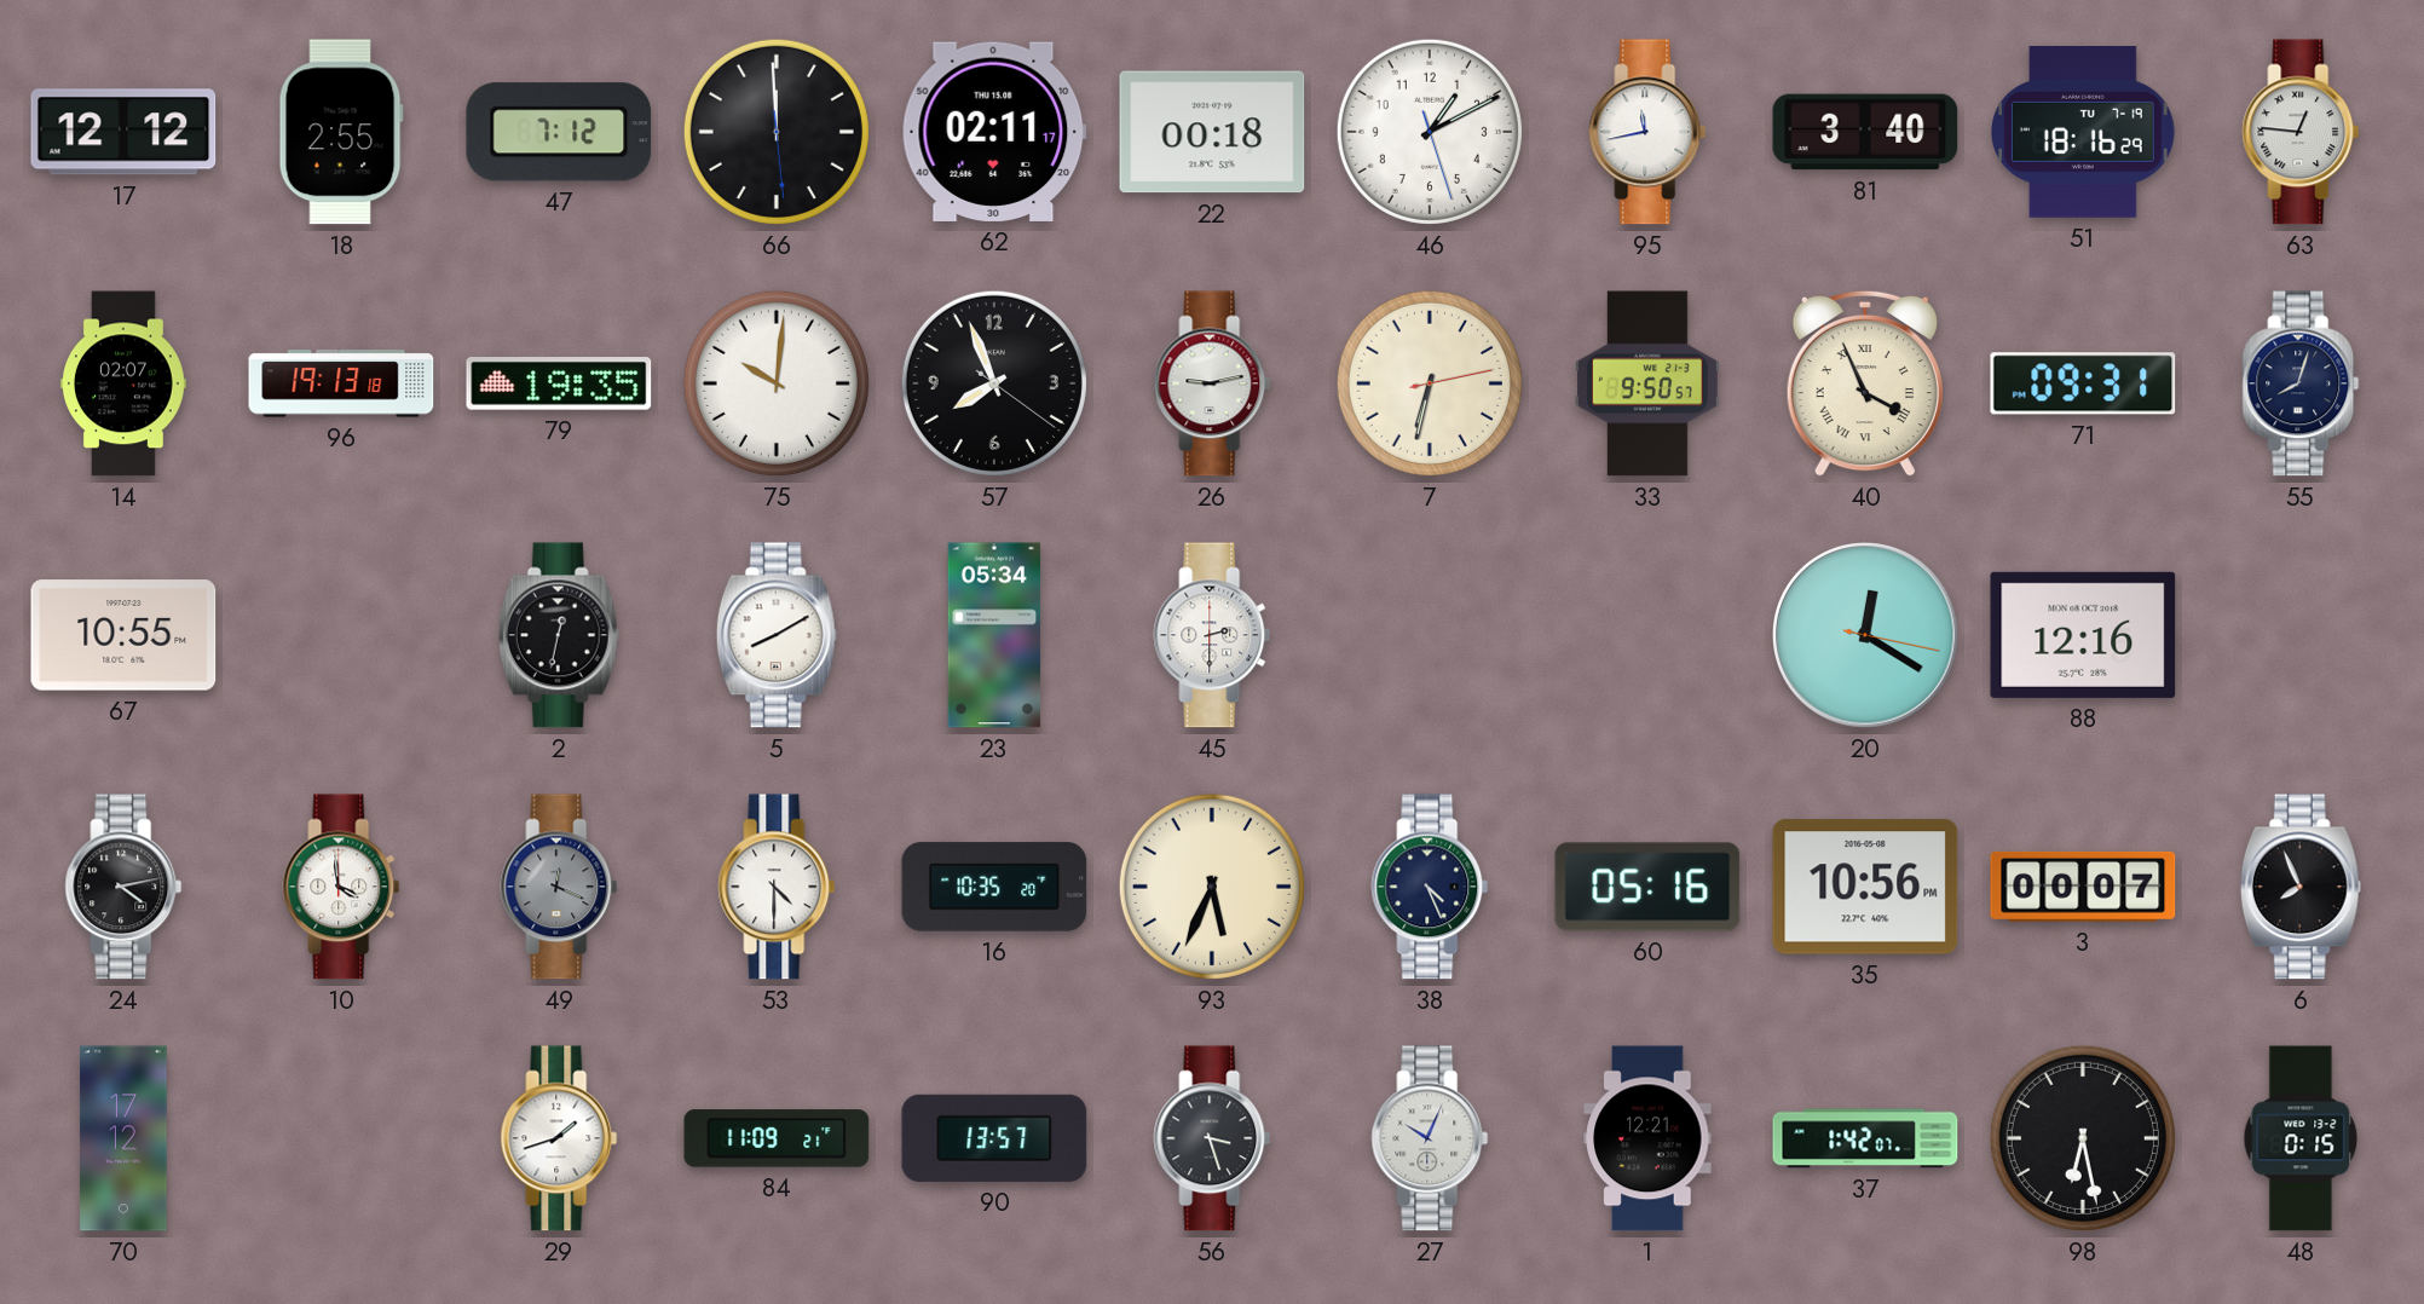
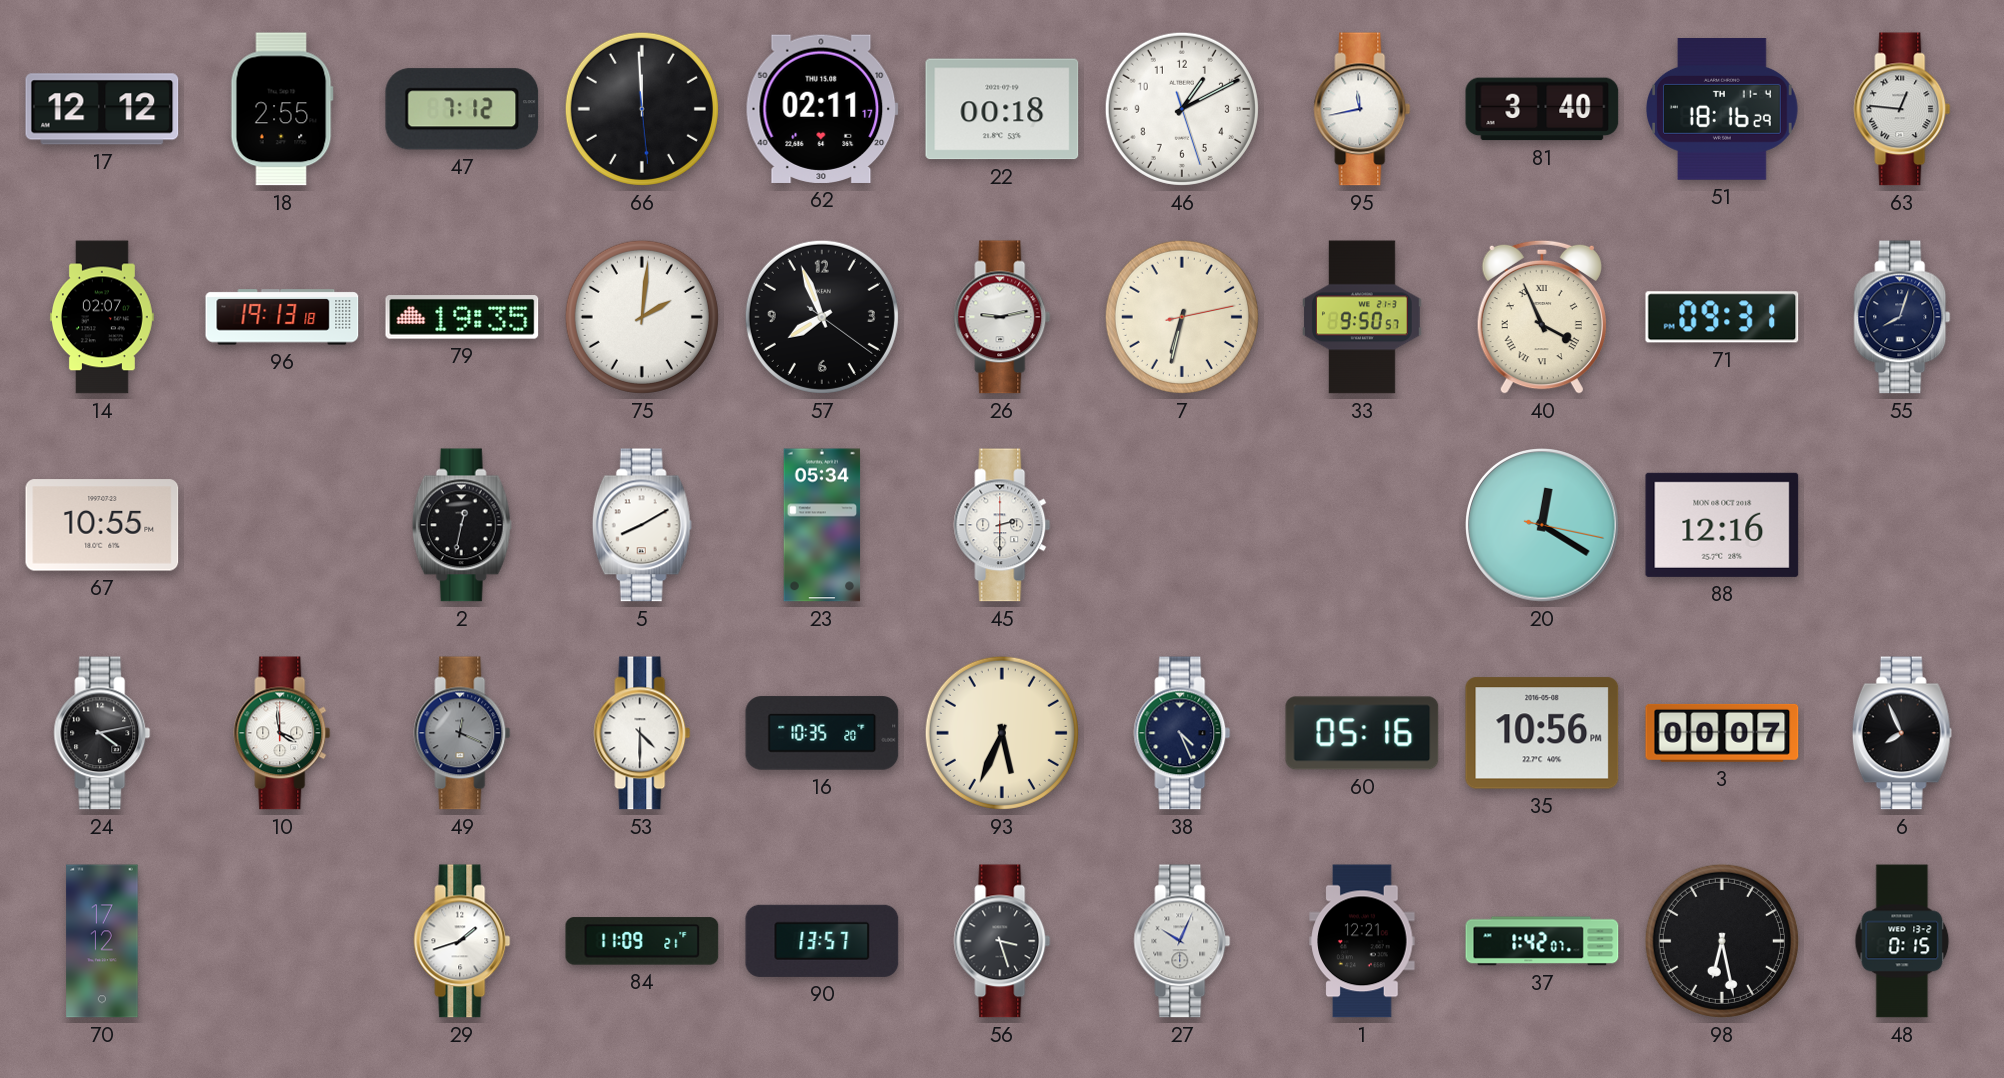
51 date: TU 7-19 -> TH 11-4
75: 10:01 -> 2:01
